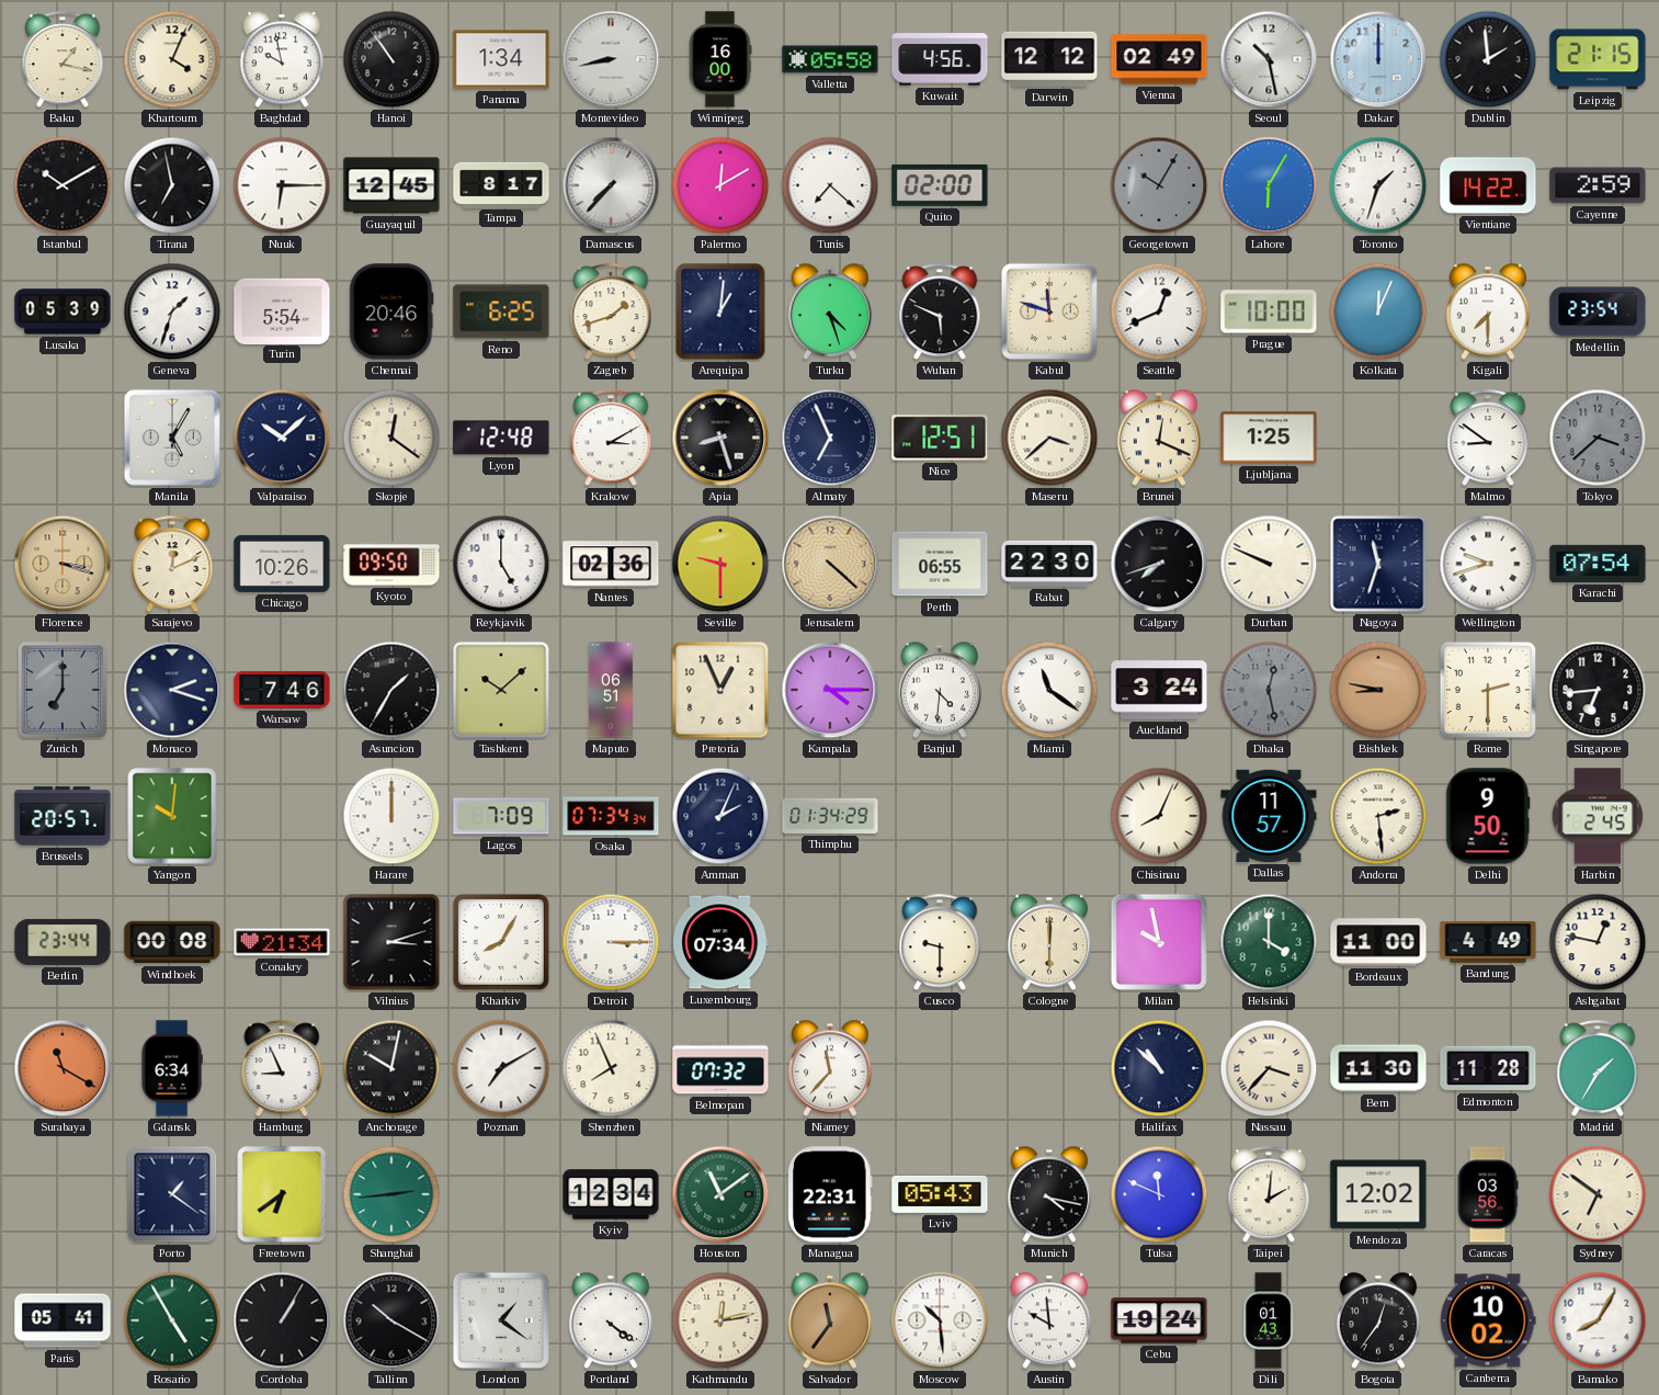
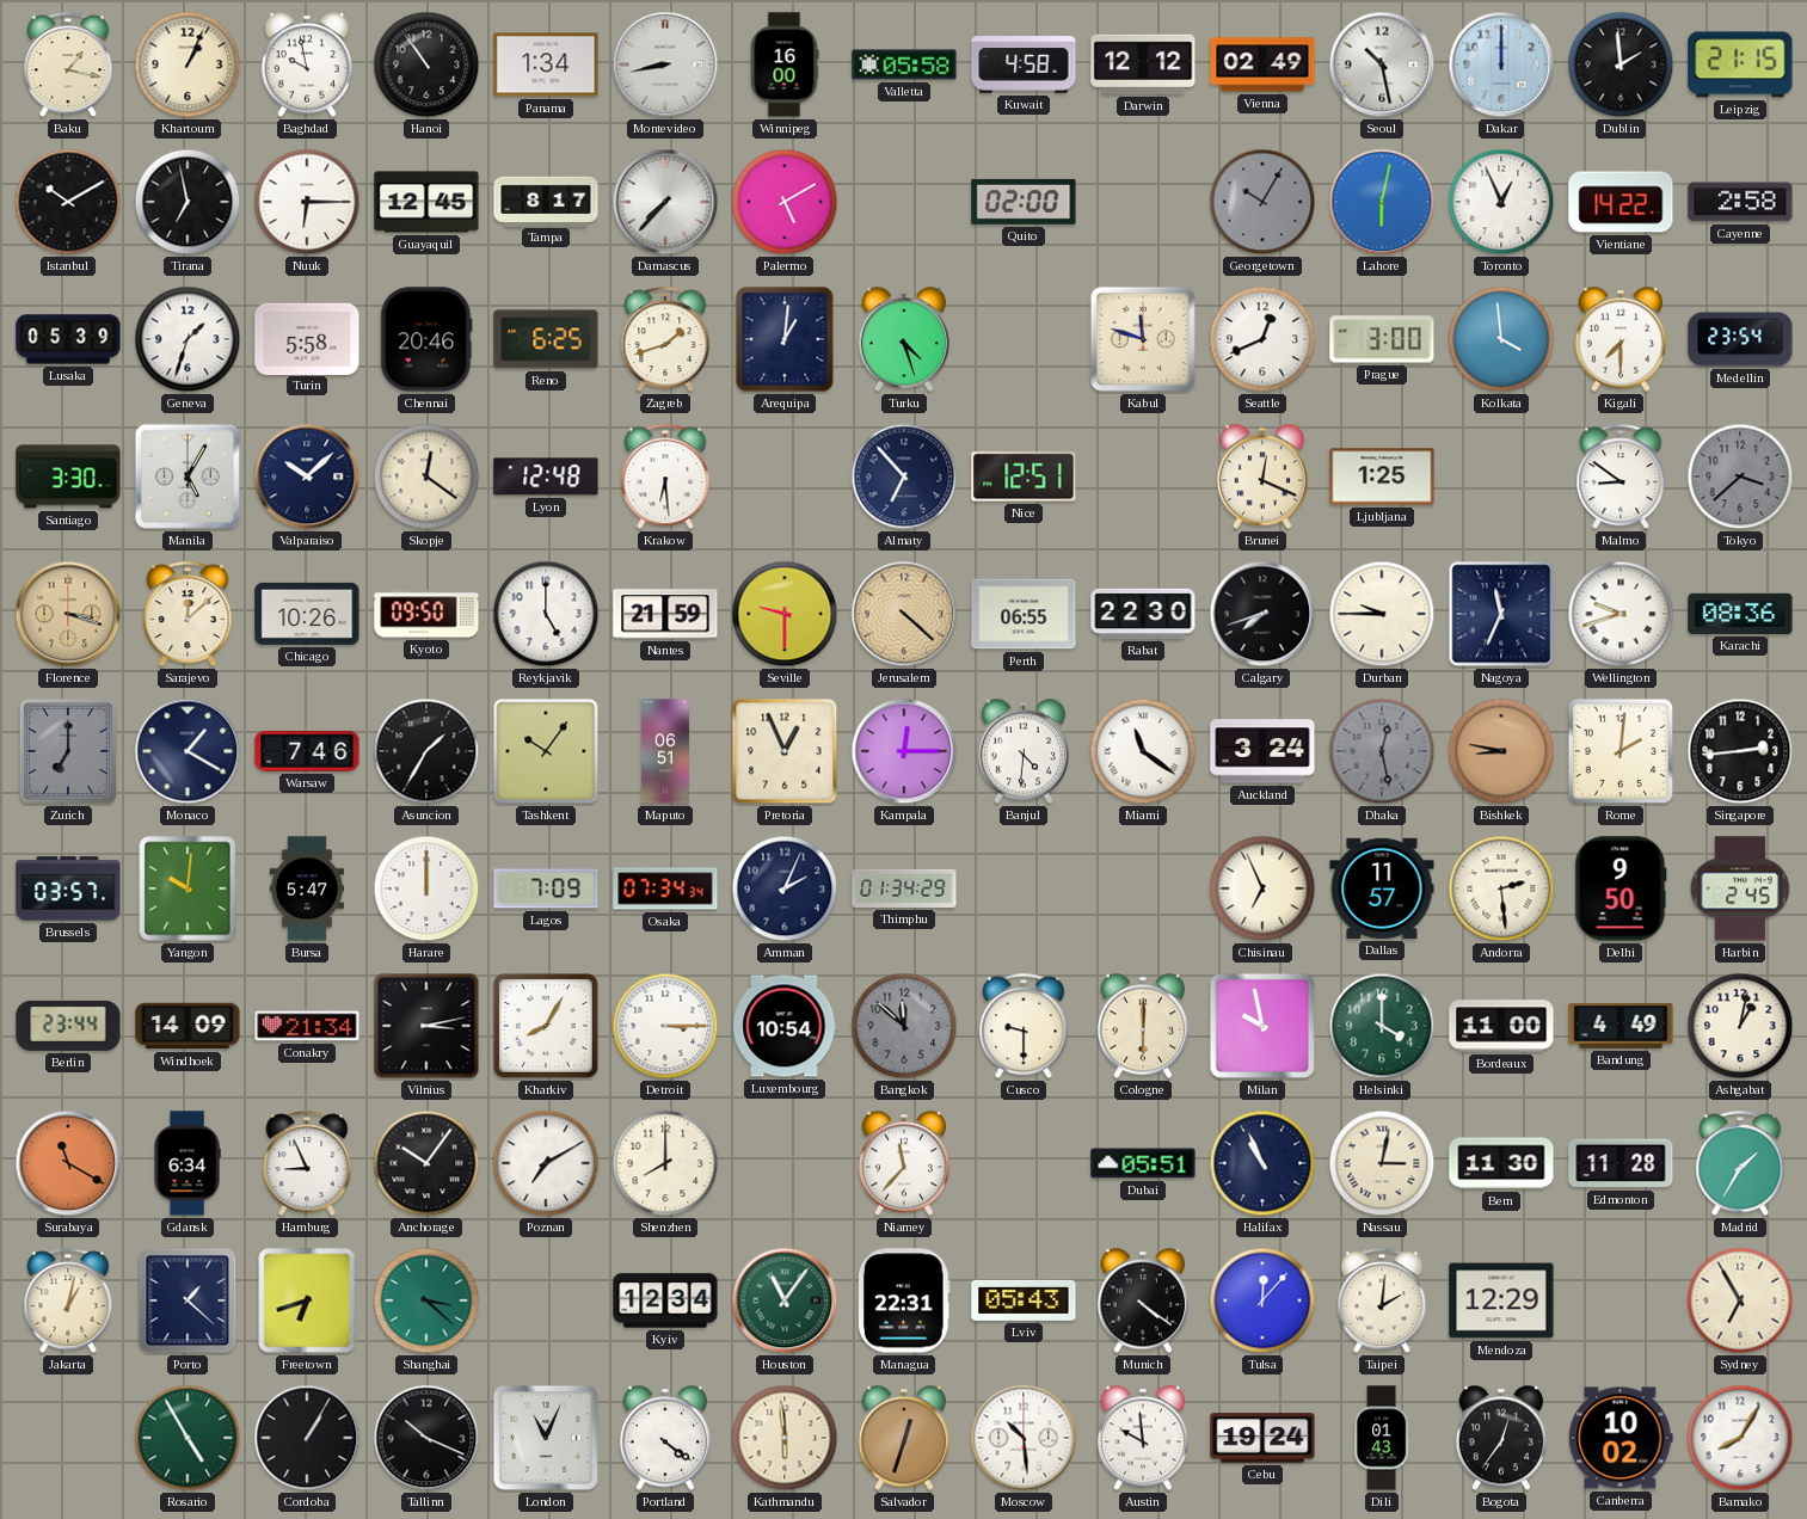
Khartoum: 4:04 -> 1:04
Kuwait: 4:56 -> 4:58
Palermo: 12:10 -> 5:10
Tunis: 7:22 -> none
Lahore: 6:05 -> 6:02
Toronto: 1:33 -> 12:56
Cayenne: 2:59 -> 2:58
Turin: 5:54 -> 5:58
Wuhan: 5:49 -> none
Prague: 10:00 -> 3:00
Kolkata: 12:04 -> 3:59
Santiago: none -> 3:30
Krakow: 3:10 -> 6:29
Apia: 8:27 -> none
Almaty: 6:56 -> 6:53
Maseru: 3:38 -> none
Sarajevo: 12:11 -> 12:08
Nantes: 02:36 -> 21:59
Durban: 9:49 -> 9:45
Nagoya: 11:33 -> 11:34
Karachi: 07:54 -> 08:36
Monaco: 2:18 -> 1:20
Tashkent: 10:08 -> 10:06
Kampala: 4:15 -> 12:15
Rome: 2:30 -> 2:01
Singapore: 6:44 -> 2:44
Brussels: 20:57 -> 03:57
Bursa: none -> 5:47
Chisinau: 8:04 -> 6:56
Windhoek: 00:08 -> 14:09
Vilnius: 3:12 -> 3:13
Luxembourg: 07:34 -> 10:54
Bangkok: none -> 11:52
Ashgabat: 12:47 -> 1:02
Anchorage: 10:02 -> 10:06
Shenzhen: 7:56 -> 8:00
Belmopan: 07:32 -> none
Dubai: none -> 05:51
Halifax: 10:52 -> 10:56
Nassau: 3:37 -> 3:02
Jakarta: none -> 1:02
Porto: 1:21 -> 1:22
Freetown: 6:39 -> 6:42
Shanghai: 2:44 -> 3:22
Houston: 11:09 -> 11:06
Munich: 4:17 -> 4:21
Tulsa: 11:49 -> 12:07
Mendoza: 12:02 -> 12:29
Caracas: 03:56 -> none
Sydney: 6:51 -> 6:55
Paris: 05:41 -> none
Tallinn: 10:20 -> 10:19
London: 1:21 -> 11:04
Kathmandu: 12:13 -> 5:59
Salvador: 11:36 -> 12:33
